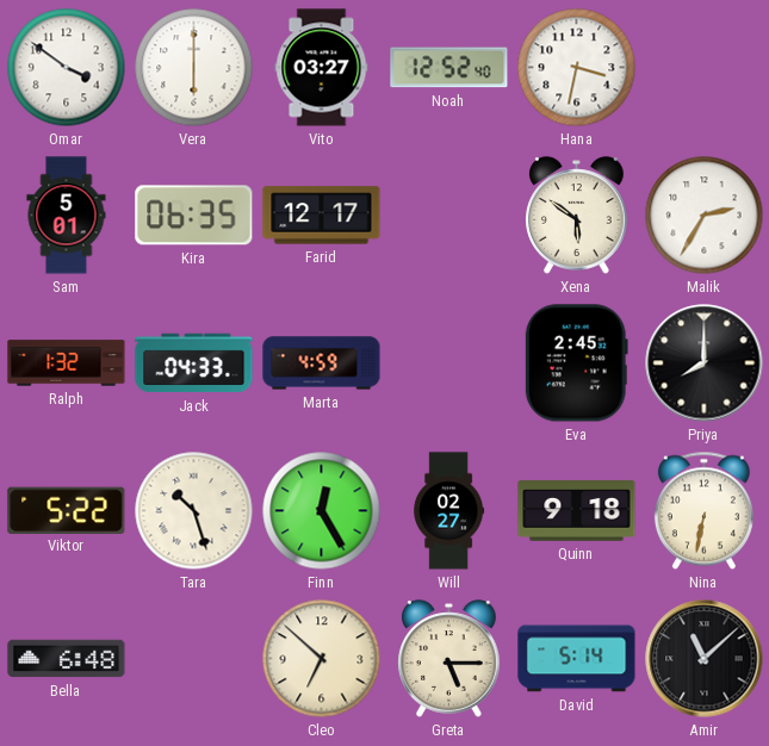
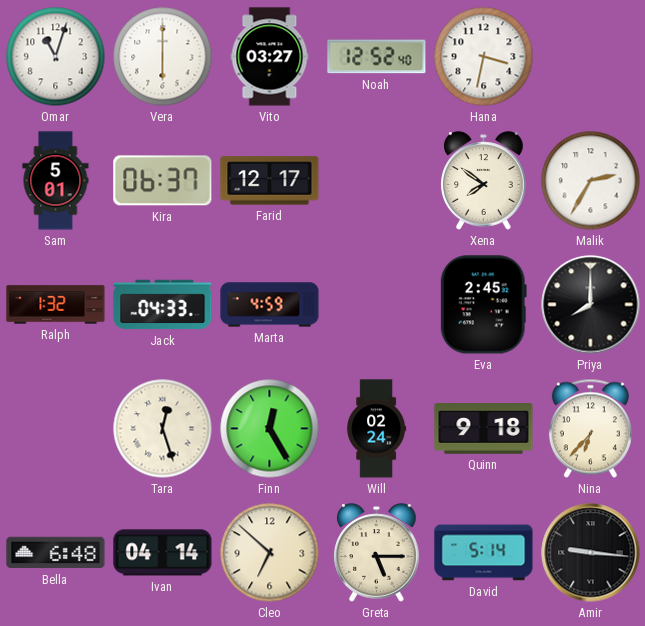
Omar: 3:51 -> 11:03
Kira: 06:35 -> 06:37
Xena: 5:51 -> 7:51
Viktor: 5:22 -> none
Tara: 10:27 -> 12:27
Will: 02:27 -> 02:24
Nina: 6:32 -> 6:37
Ivan: none -> 04:14
Amir: 11:08 -> 9:16
